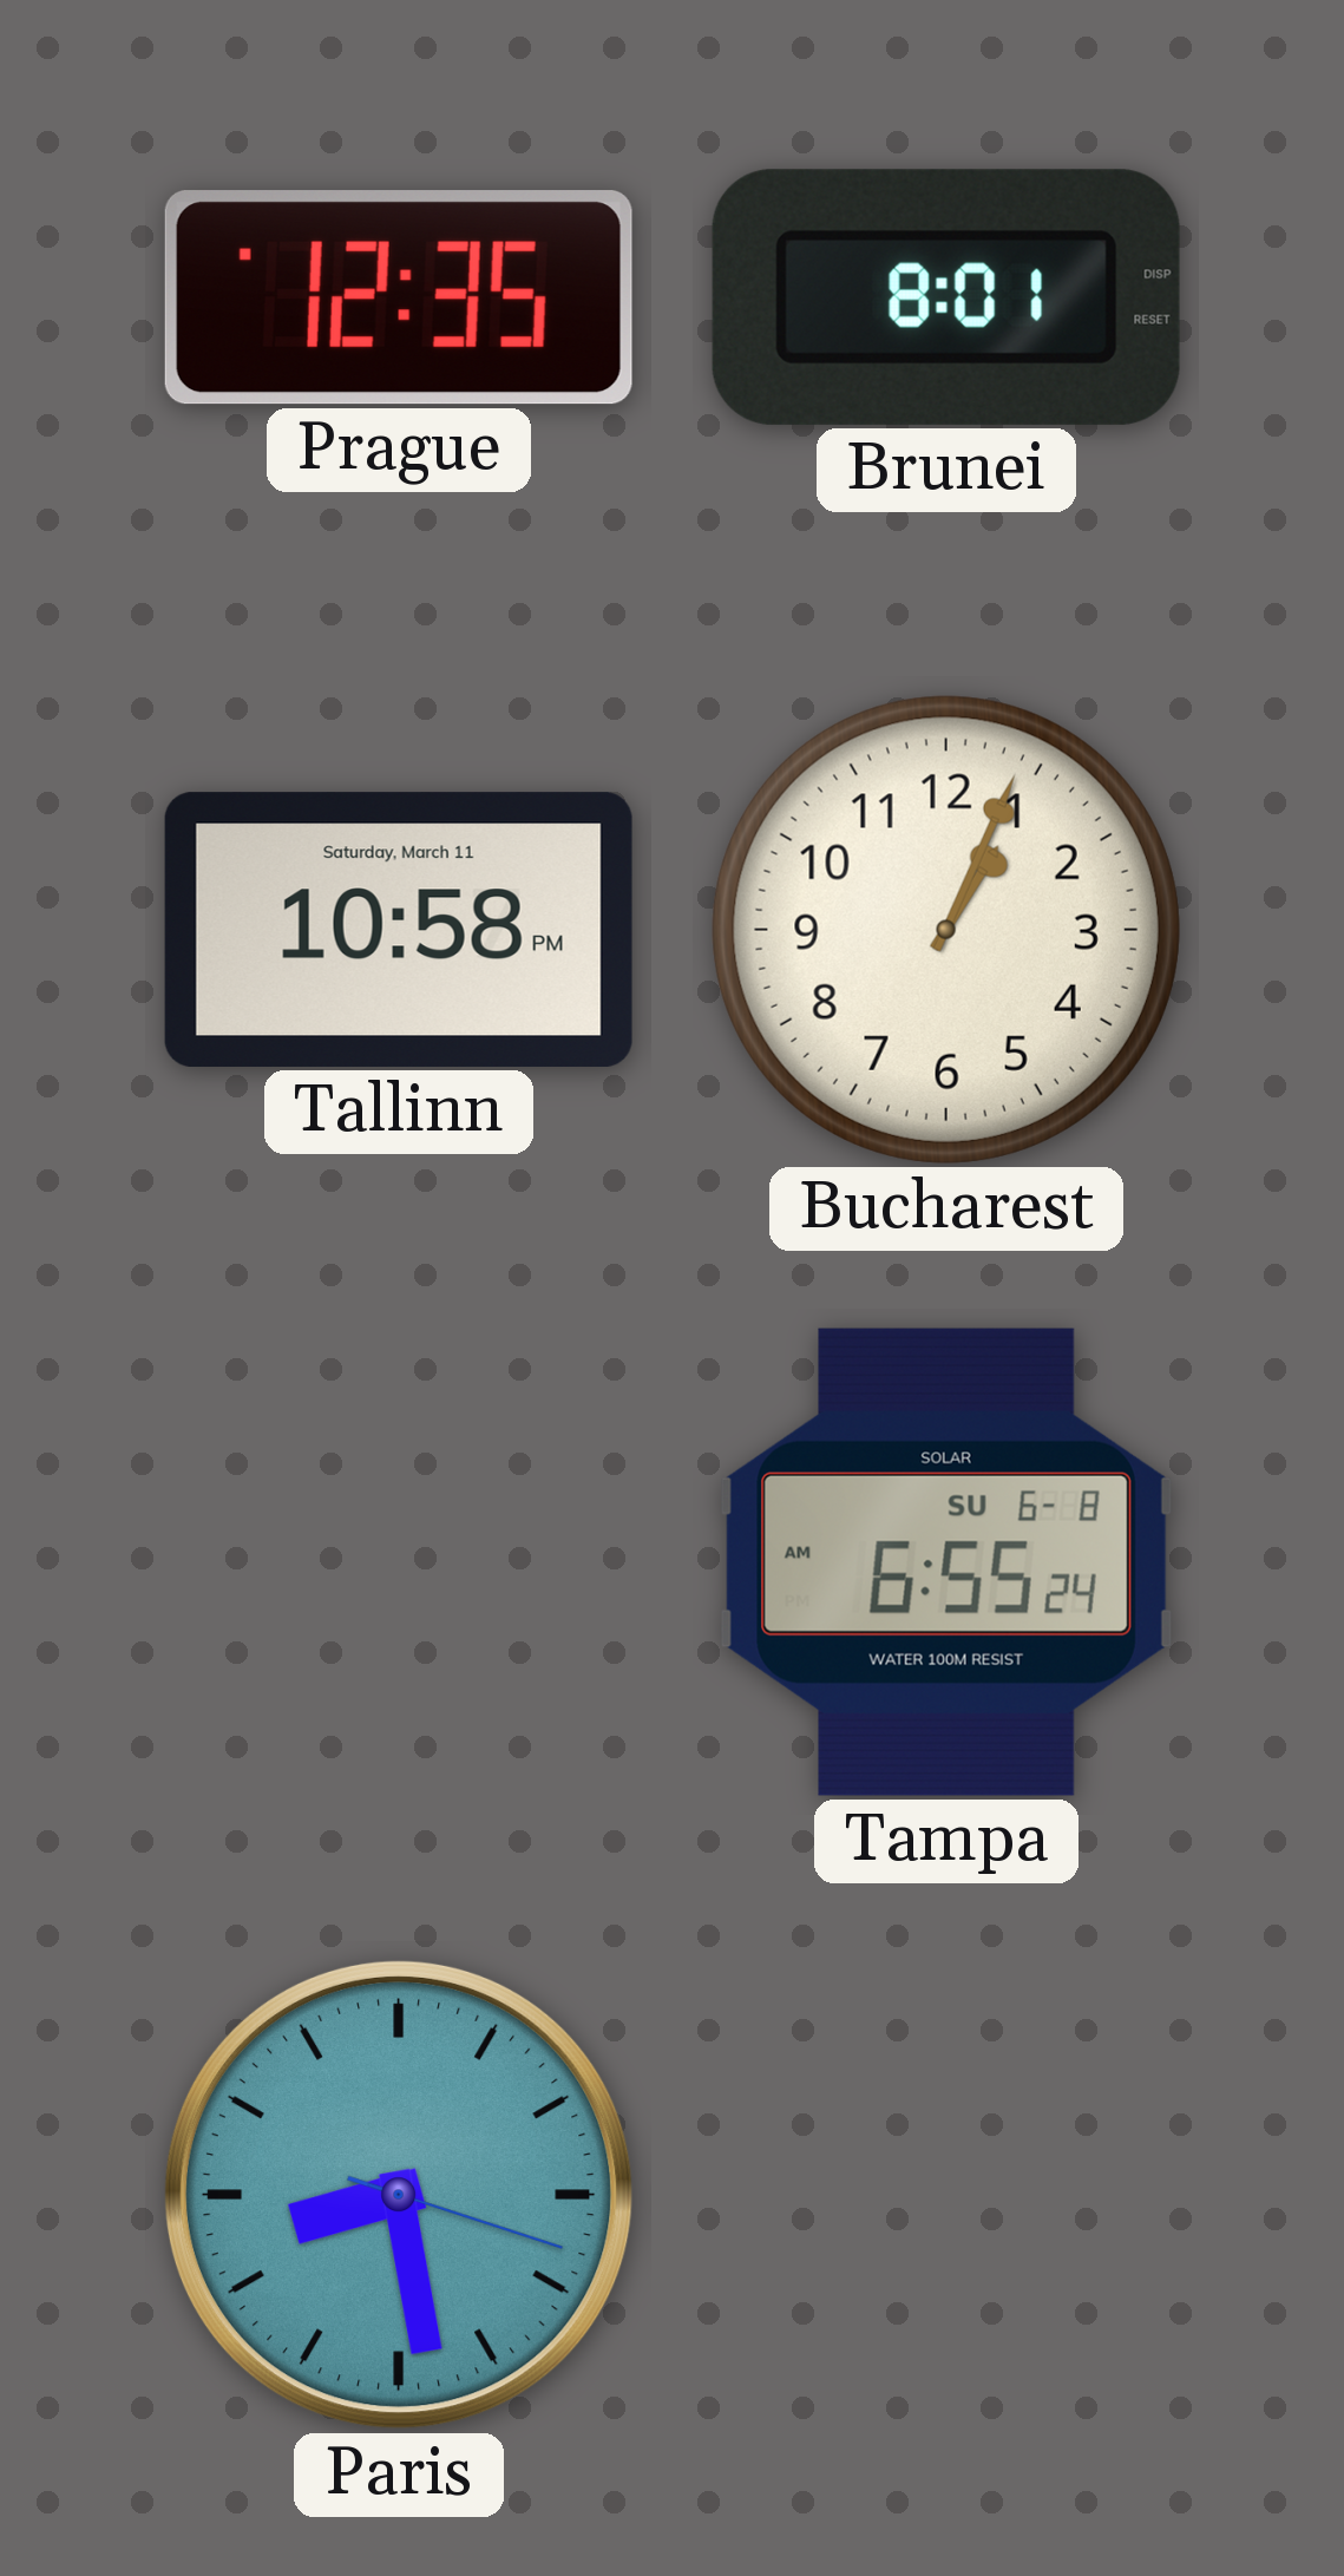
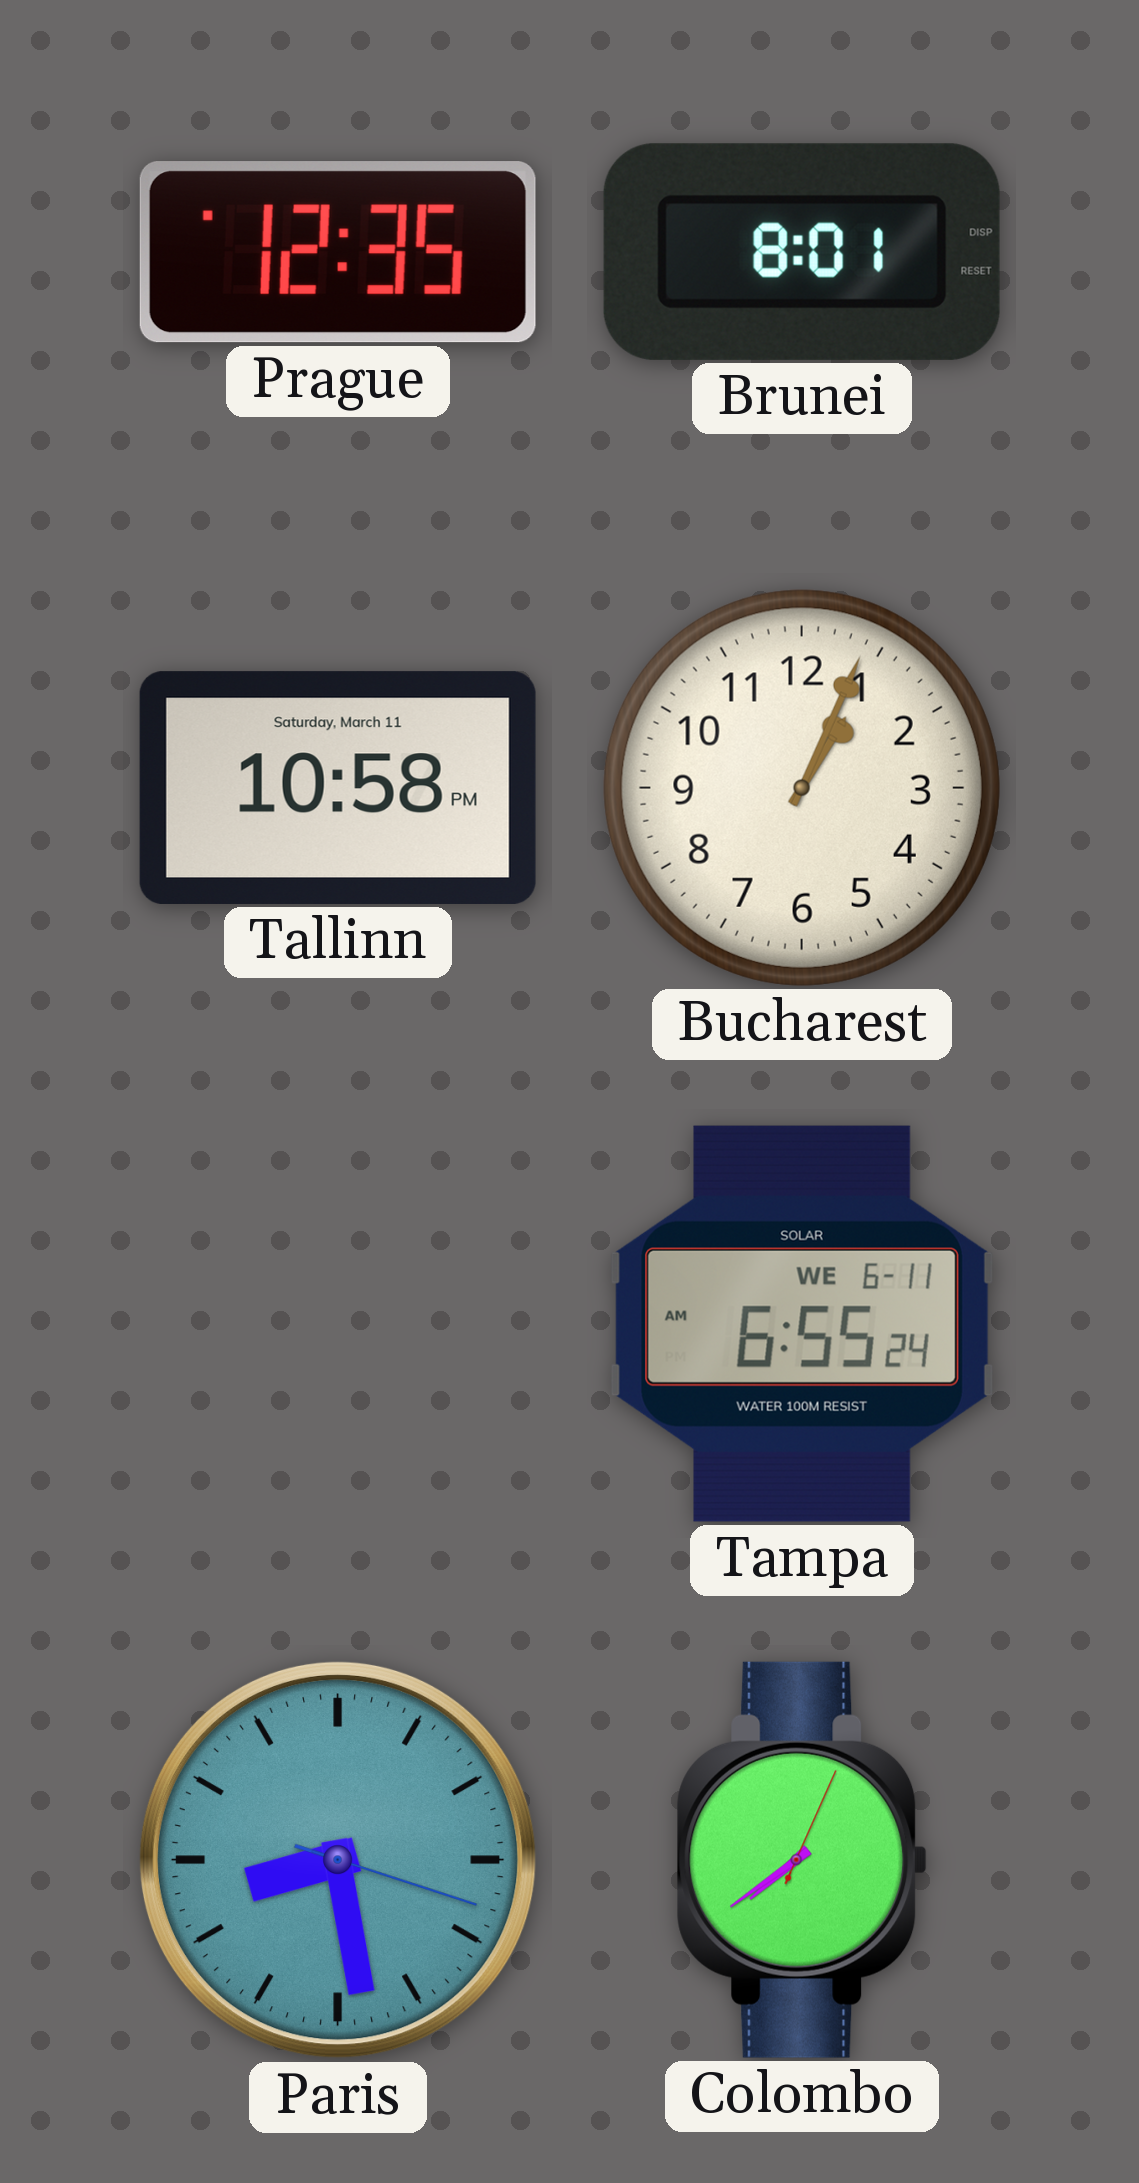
Tampa date: SU 6-8 -> WE 6-11
Colombo: none -> 7:39
